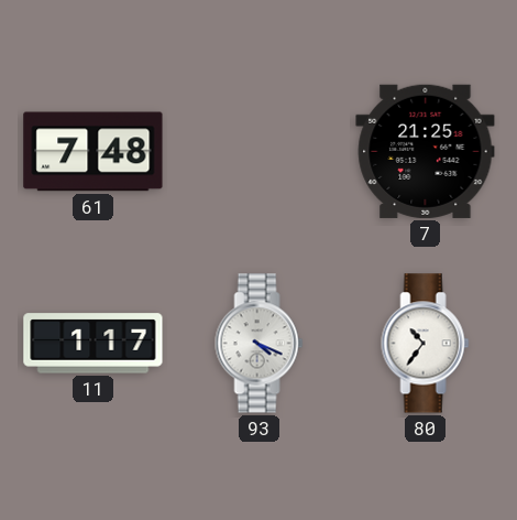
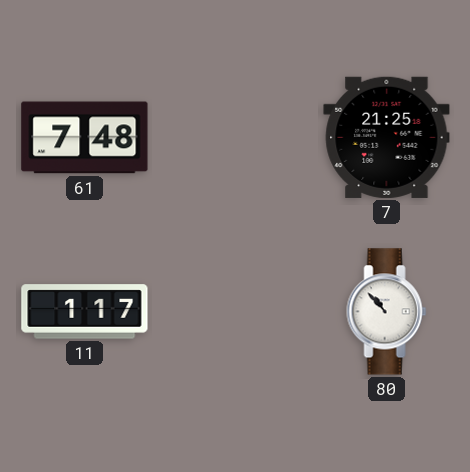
93: 4:19 -> none
80: 10:36 -> 10:53
